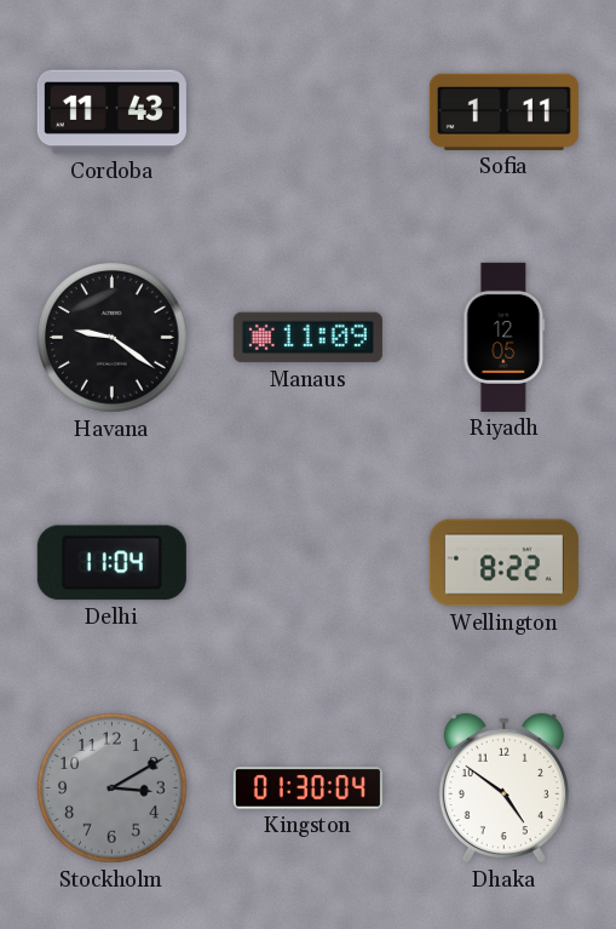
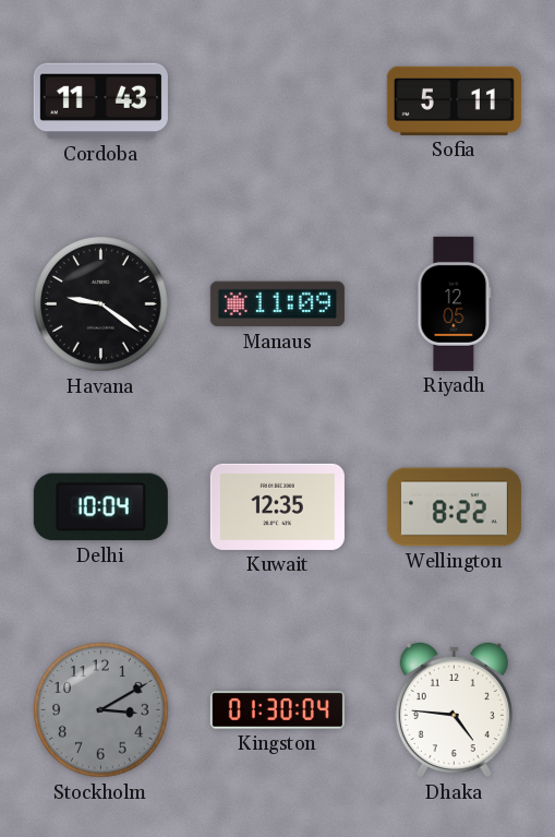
Sofia: 1:11 -> 5:11
Delhi: 11:04 -> 10:04
Kuwait: none -> 12:35
Dhaka: 4:51 -> 4:46
